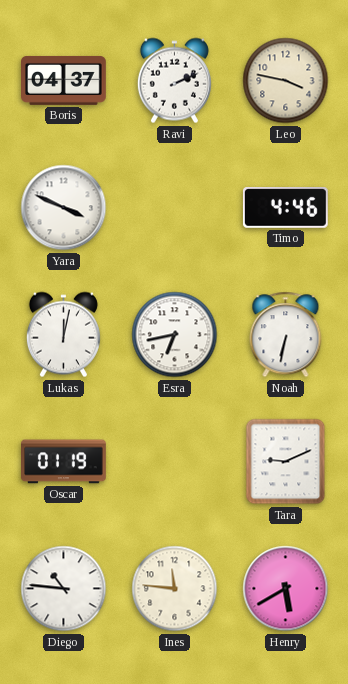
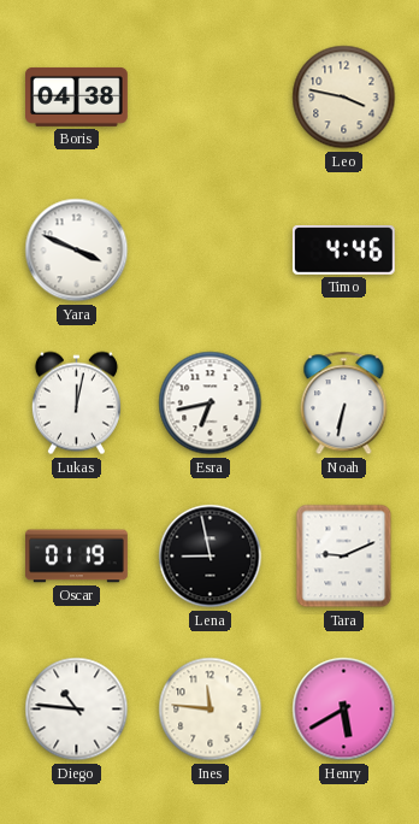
Boris: 04:37 -> 04:38
Ravi: 2:11 -> none
Lena: none -> 8:58
